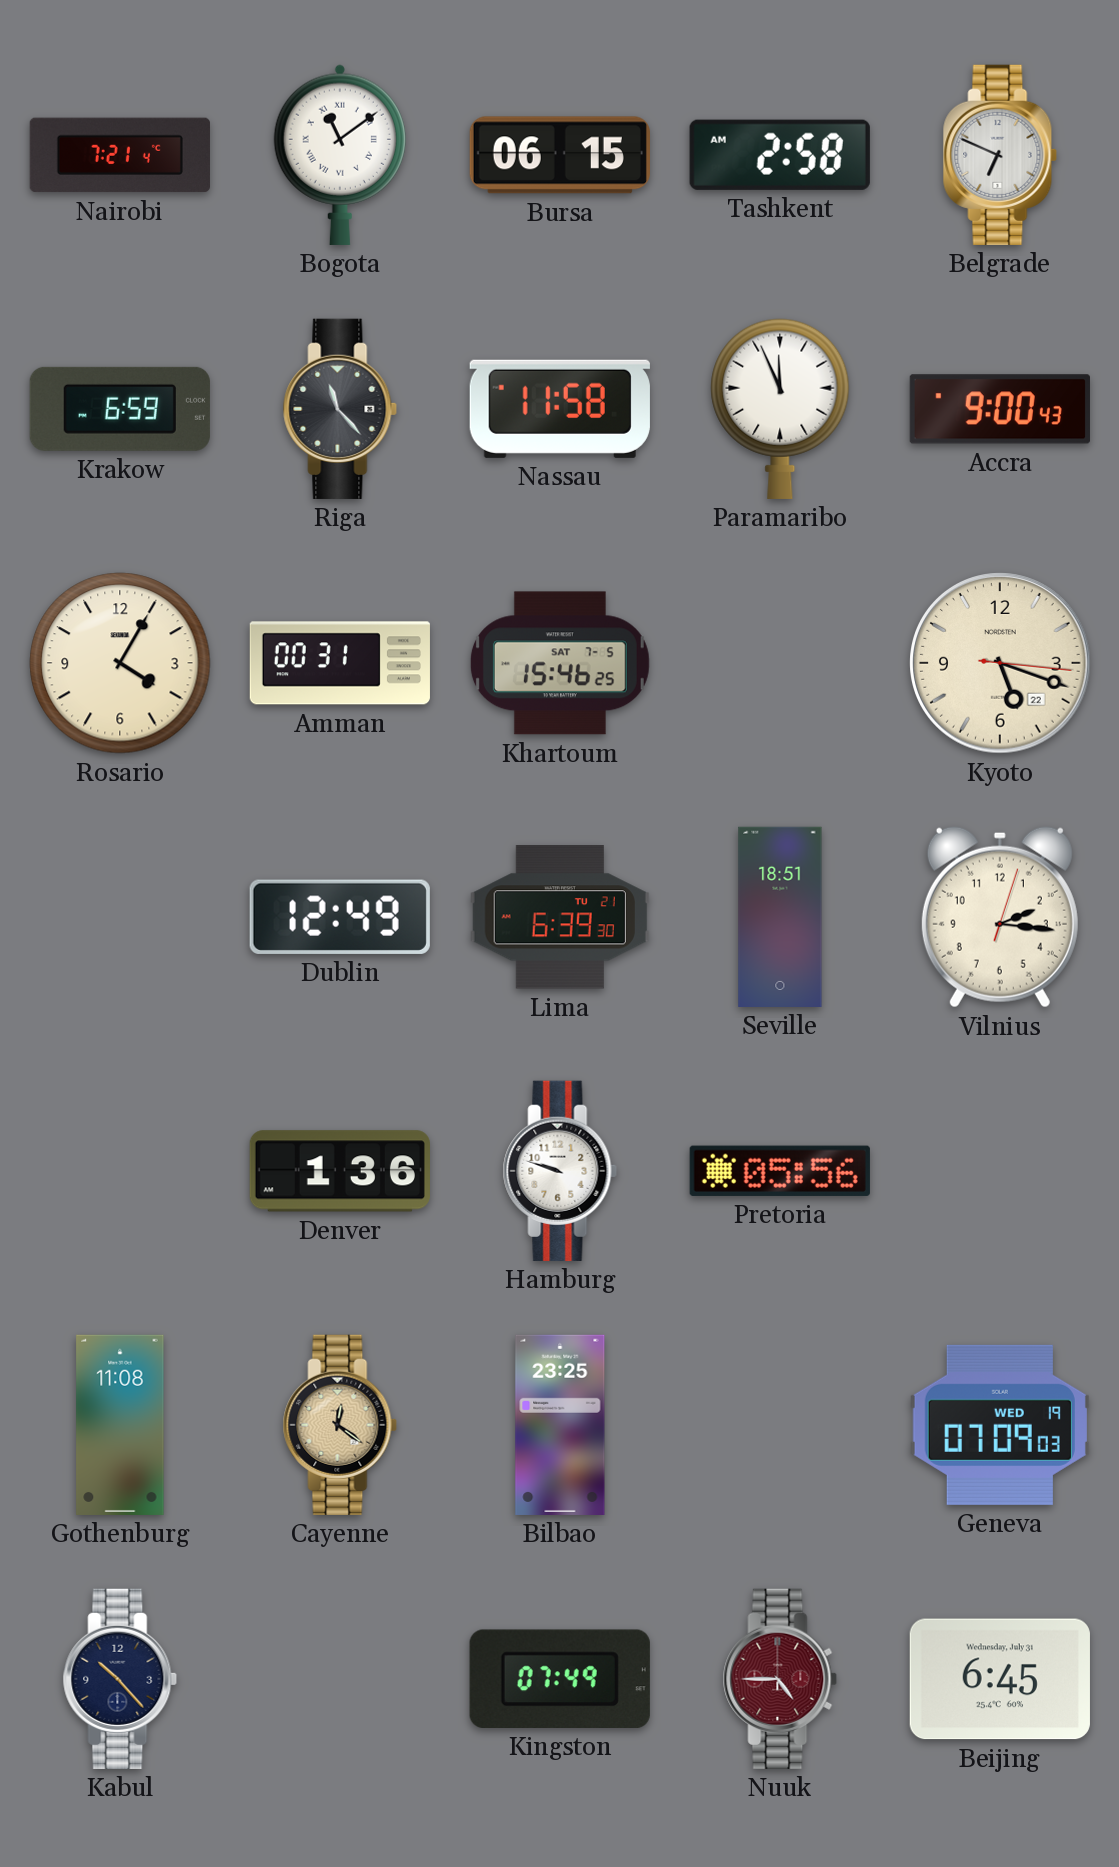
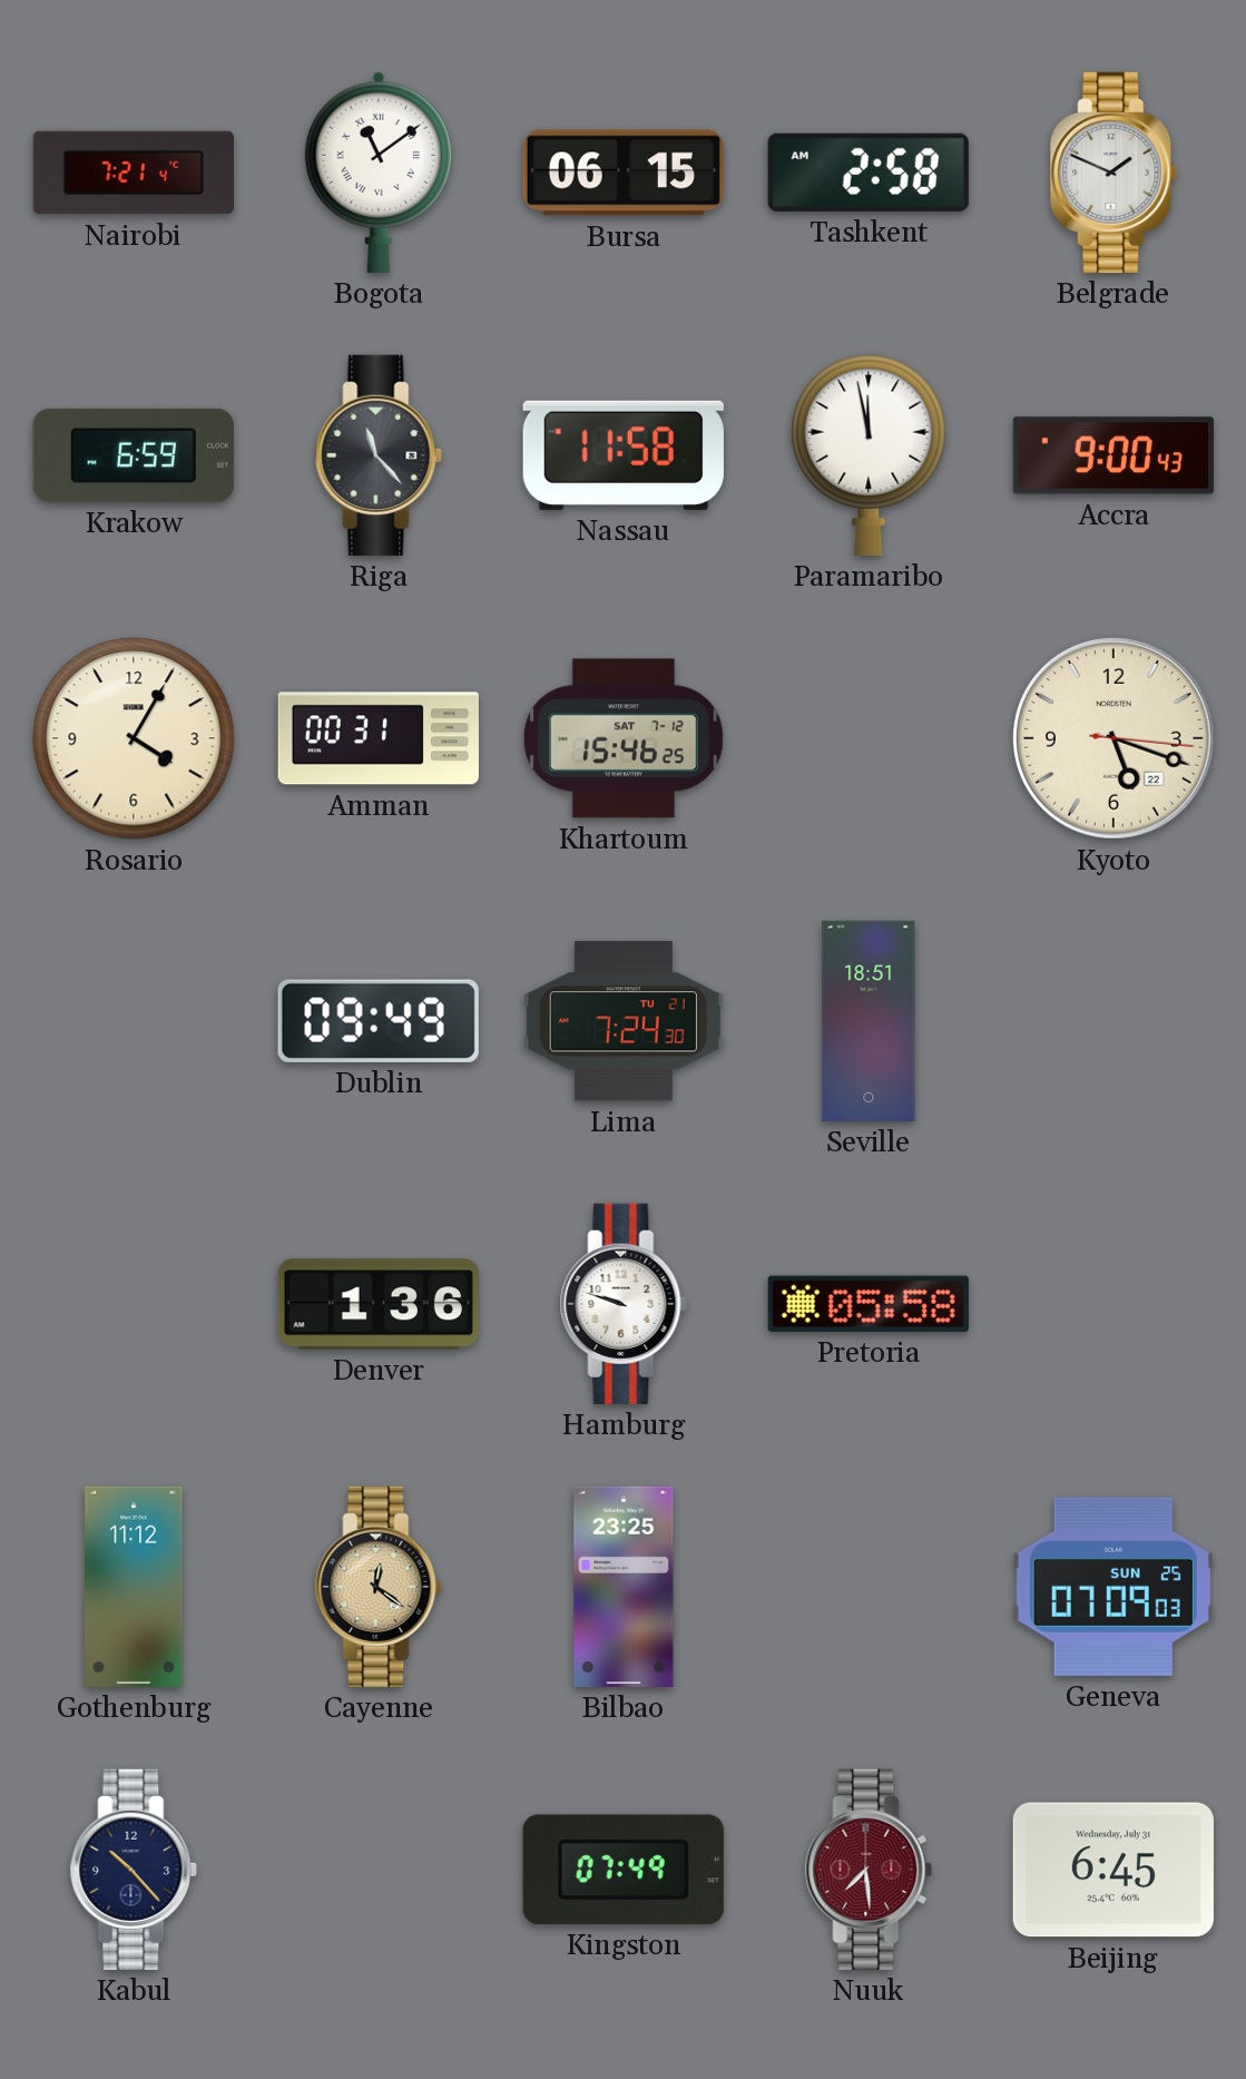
Belgrade: 6:49 -> 1:49
Paramaribo: 11:56 -> 11:58
Khartoum date: SAT 7-5 -> SAT 7-12
Dublin: 12:49 -> 09:49
Lima: 6:39 -> 7:24
Vilnius: 2:16 -> none
Pretoria: 05:56 -> 05:58
Gothenburg: 11:08 -> 11:12
Geneva date: WED 19 -> SUN 25
Nuuk: 4:45 -> 7:29
